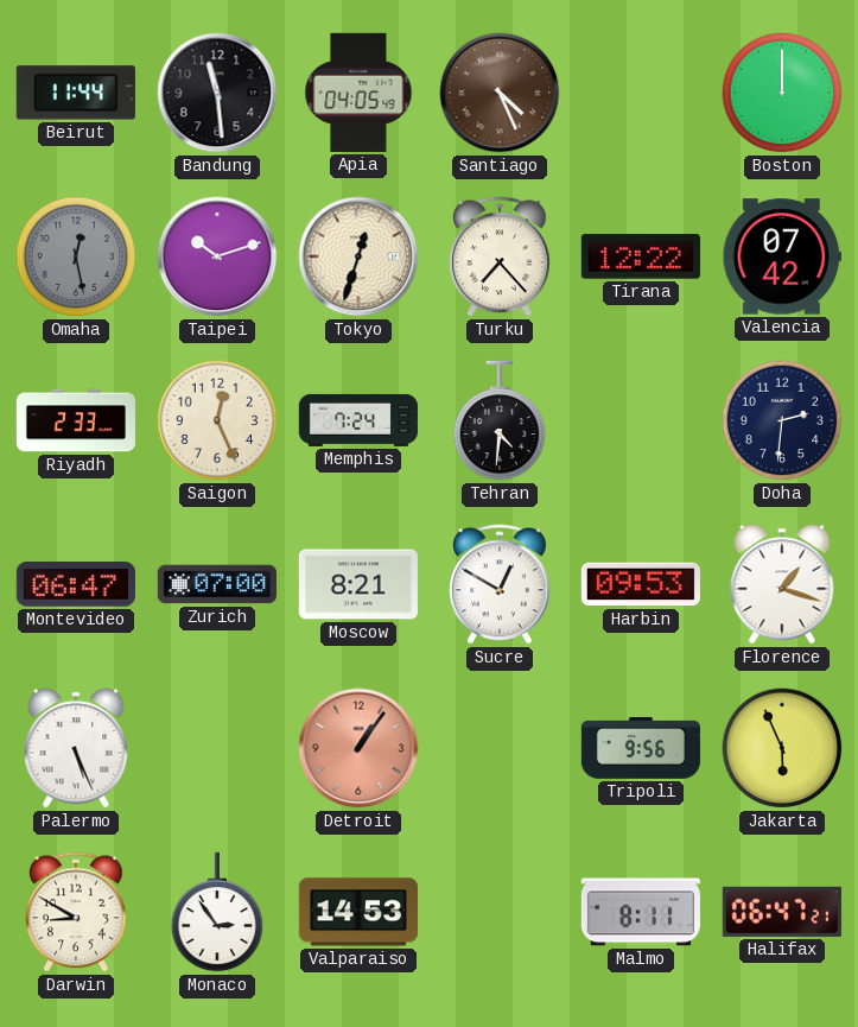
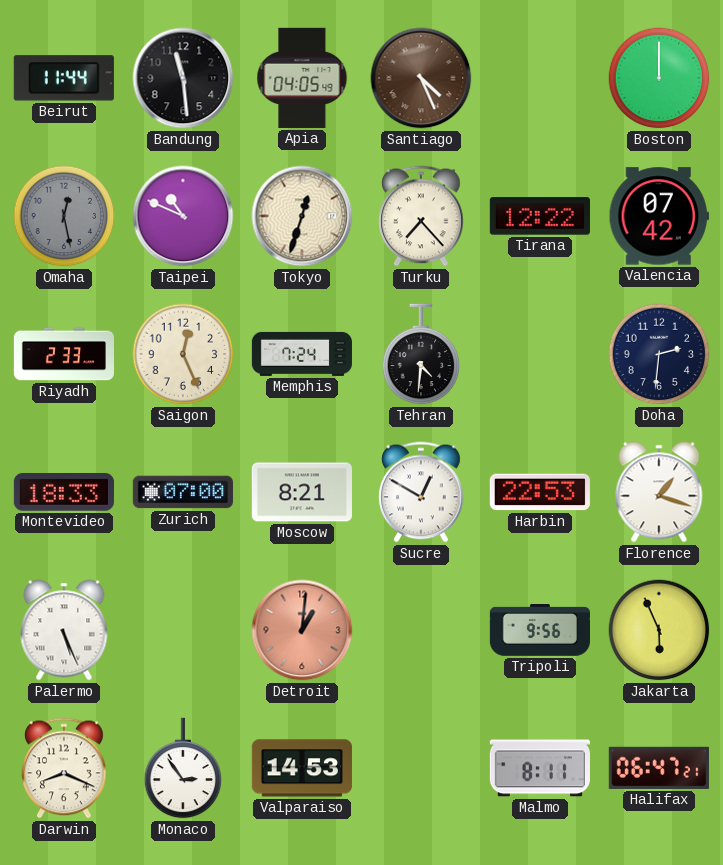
Taipei: 10:12 -> 10:49
Montevideo: 06:47 -> 18:33
Harbin: 09:53 -> 22:53
Detroit: 1:06 -> 1:01
Darwin: 8:50 -> 8:19
